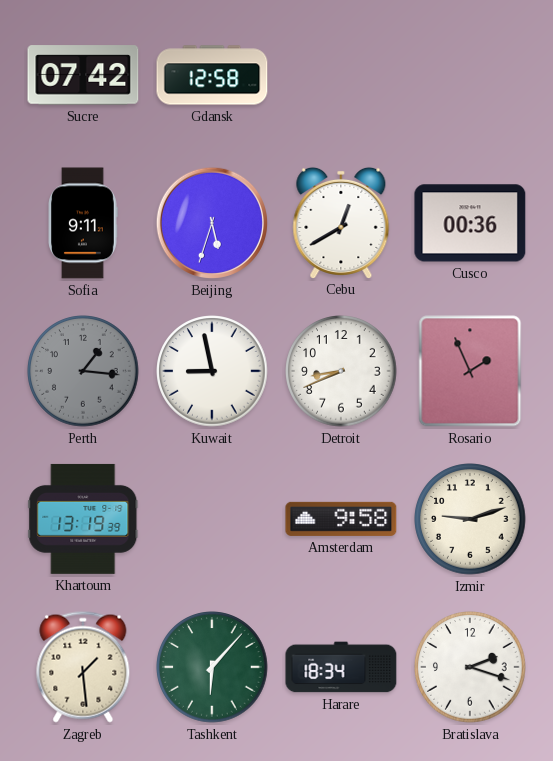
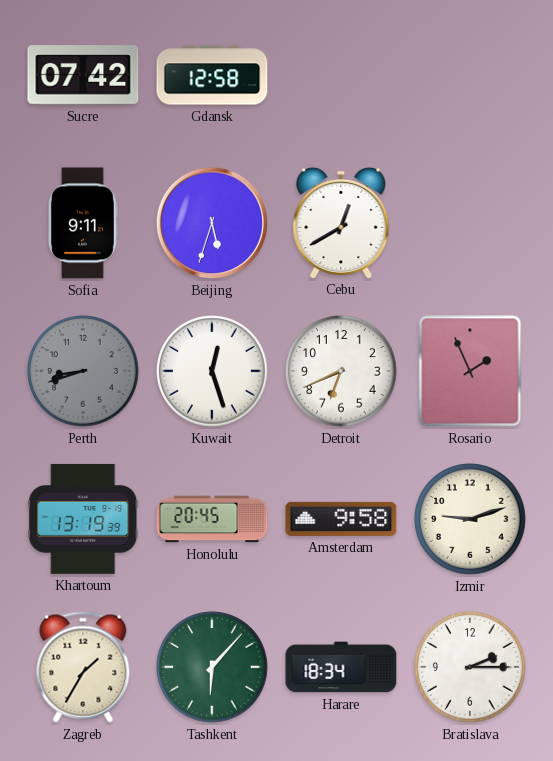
Cusco: 00:36 -> none
Perth: 1:16 -> 8:42
Kuwait: 8:58 -> 12:27
Detroit: 8:41 -> 6:41
Honolulu: none -> 20:45
Zagreb: 1:29 -> 1:35
Bratislava: 2:18 -> 2:15
